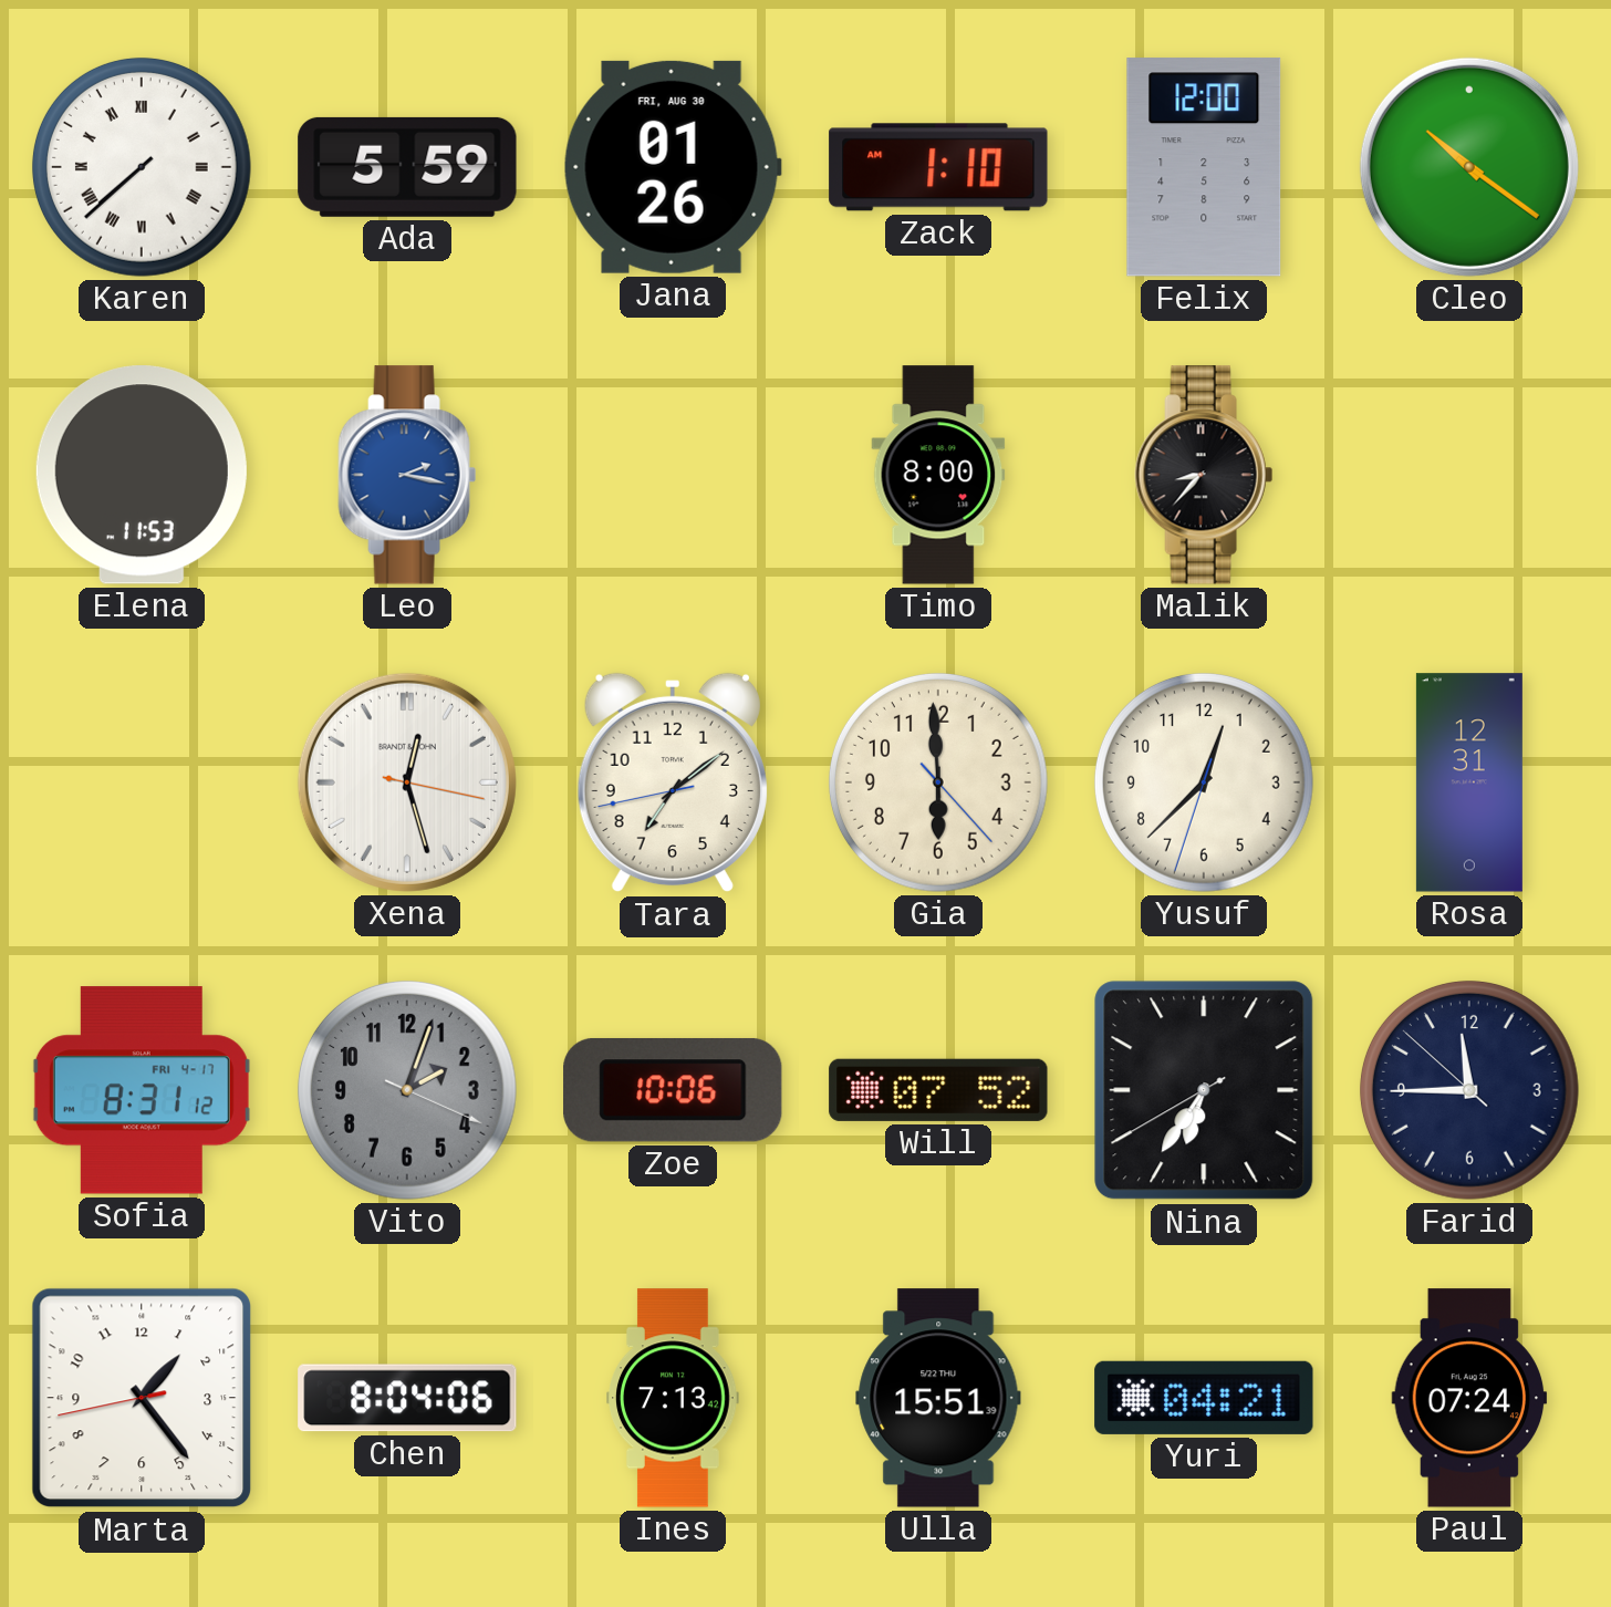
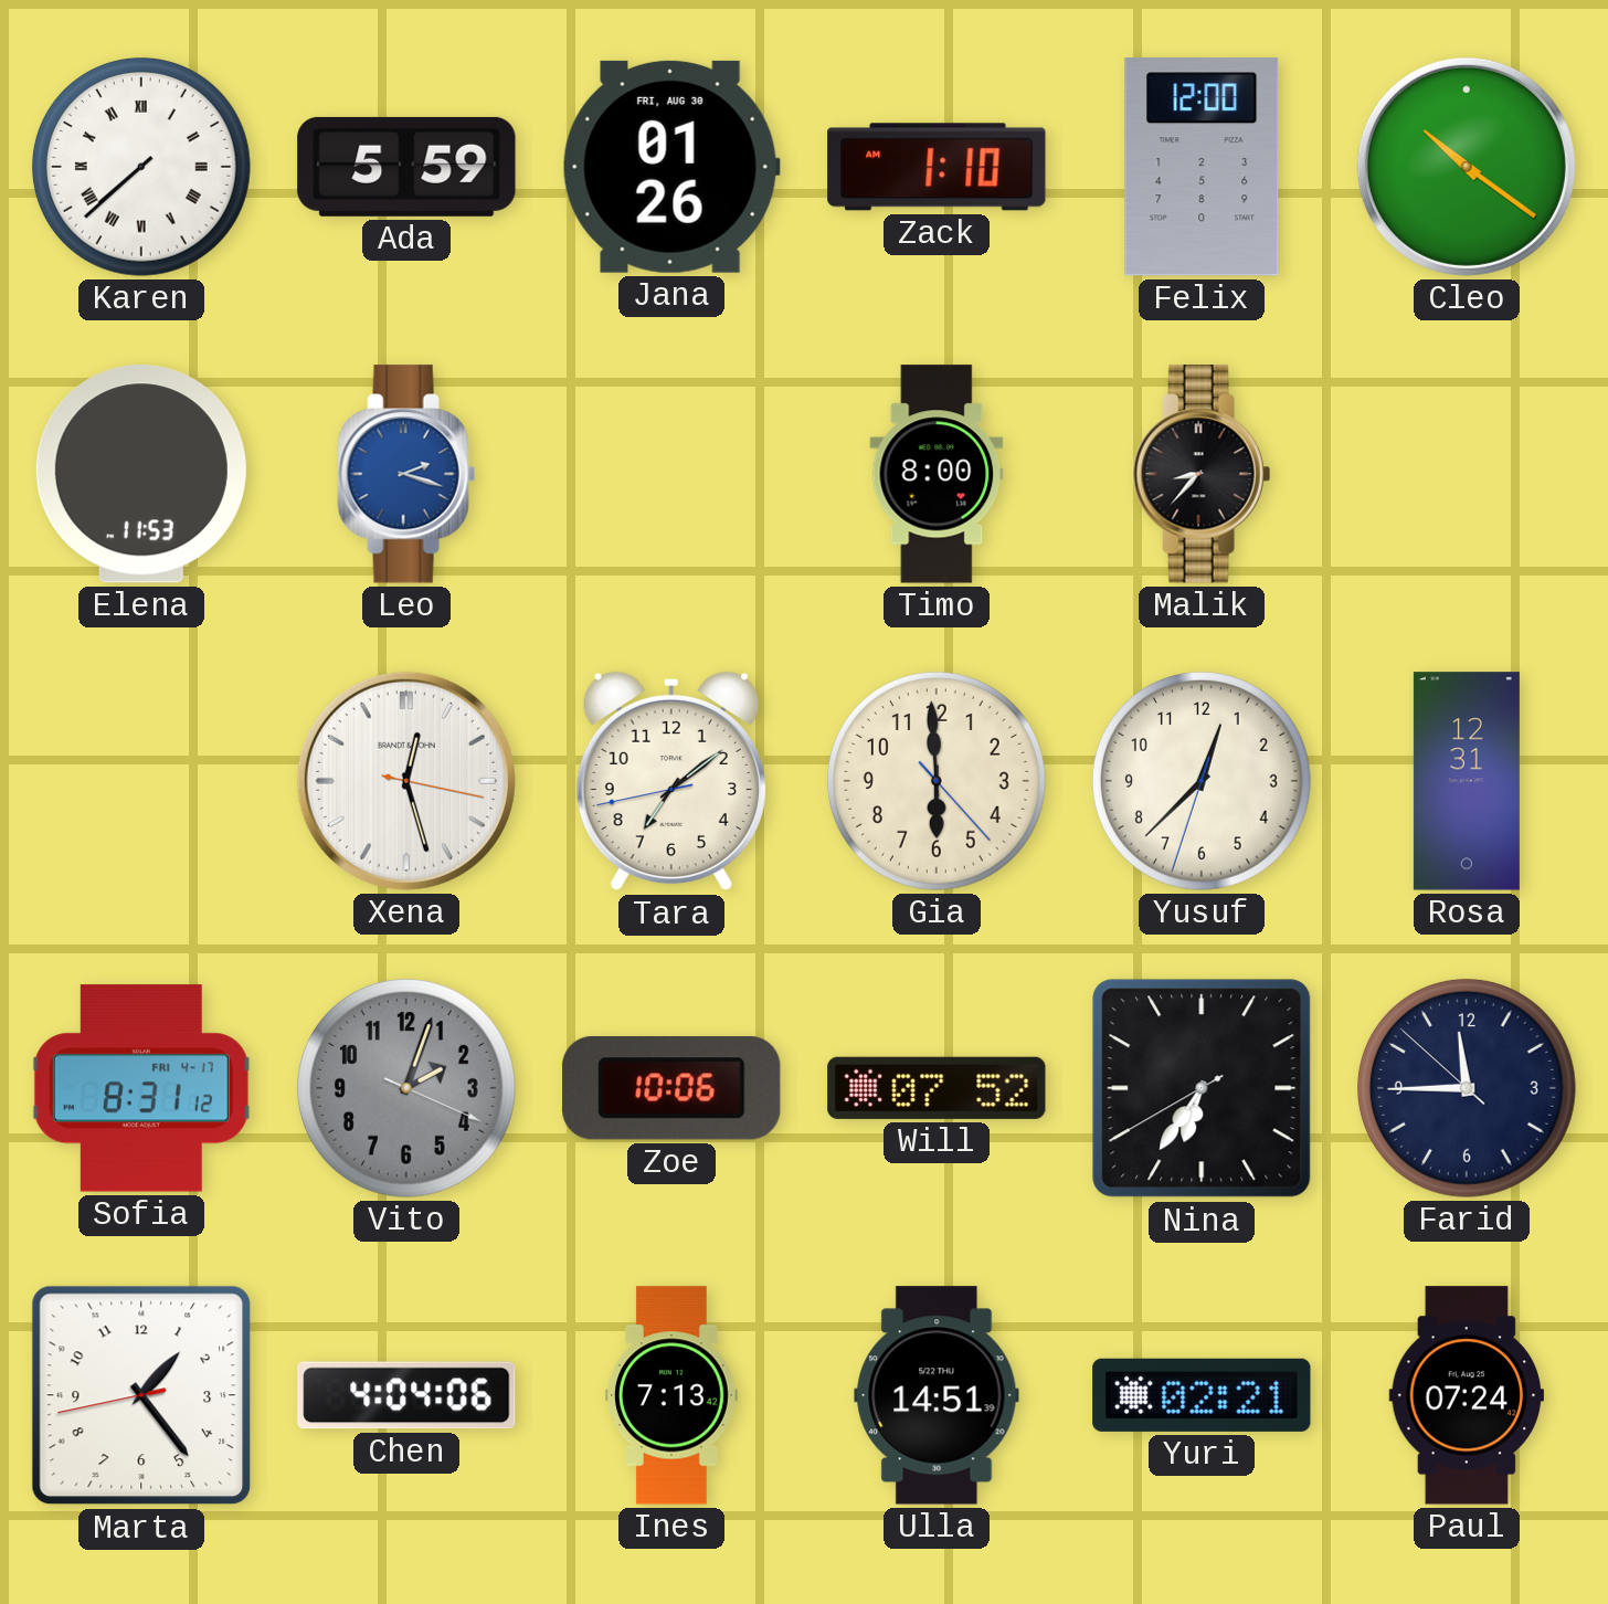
Leo: 2:17 -> 2:18
Chen: 8:04 -> 4:04
Ulla: 15:51 -> 14:51
Yuri: 04:21 -> 02:21
